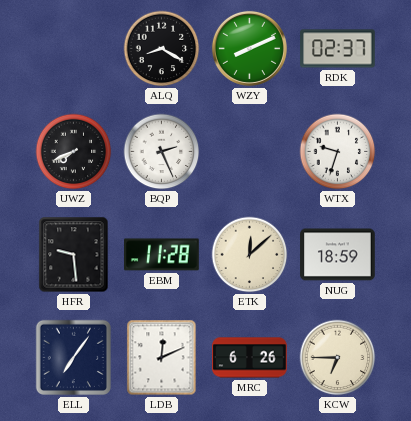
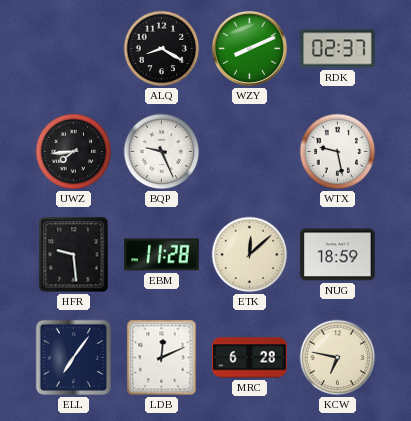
UWZ: 7:41 -> 7:44
BQP: 2:26 -> 9:26
WTX: 9:33 -> 9:28
MRC: 6:26 -> 6:28
KCW: 6:45 -> 6:47
